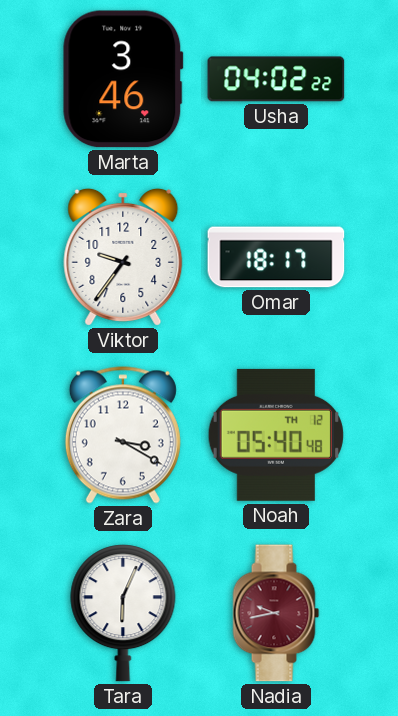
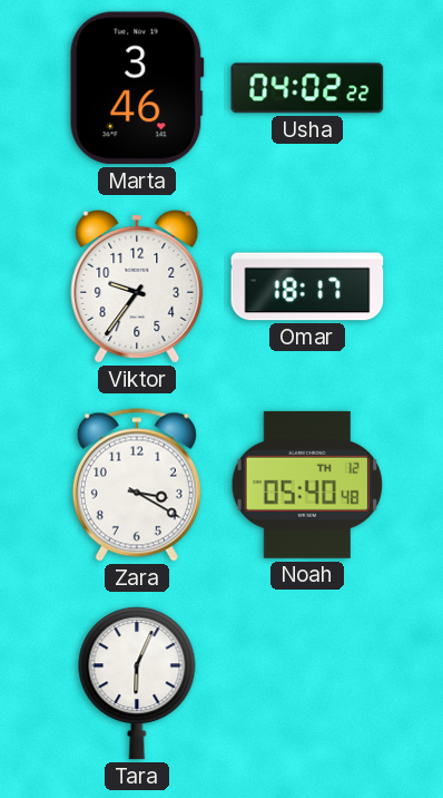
Nadia: 9:43 -> none
